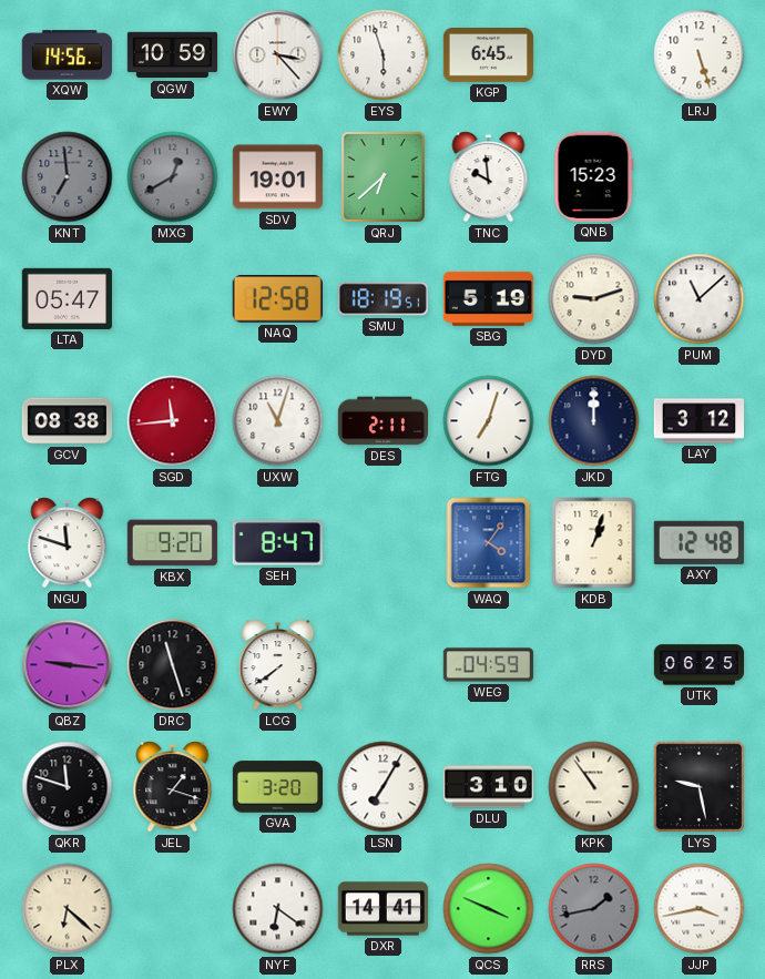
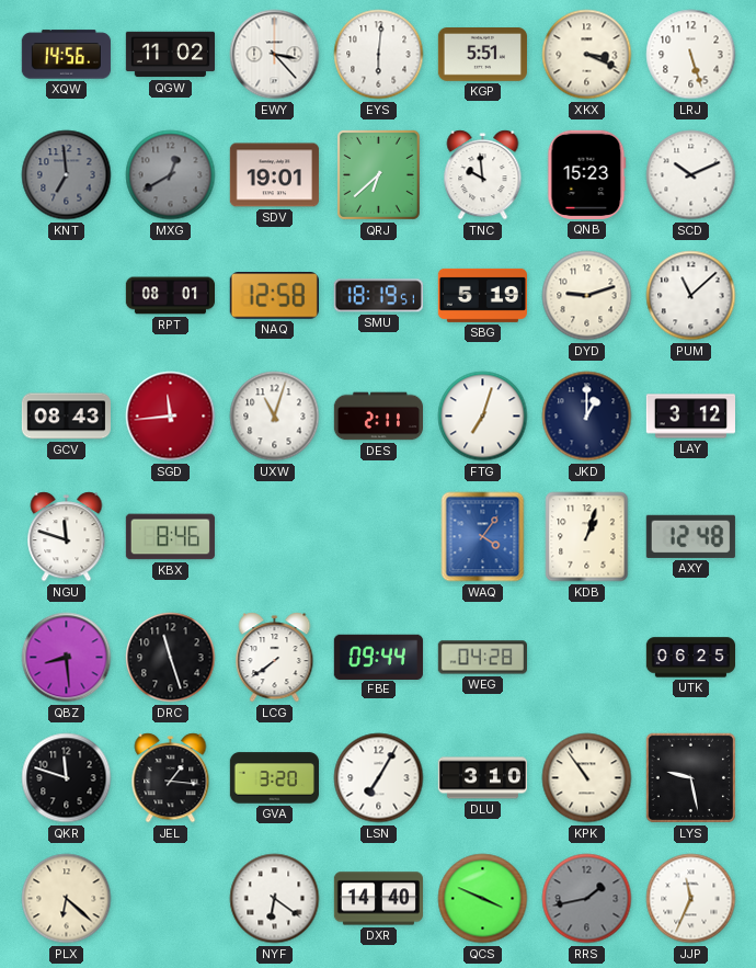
QGW: 10:59 -> 11:02
EYS: 5:57 -> 6:01
KGP: 6:45 -> 5:51
XKX: none -> 3:19
SCD: none -> 10:11
LTA: 05:47 -> none
RPT: none -> 08:01
GCV: 08:38 -> 08:43
JKD: 12:00 -> 1:00
KBX: 9:20 -> 8:46
SEH: 8:47 -> none
QBZ: 9:16 -> 8:29
FBE: none -> 09:44
WEG: 04:59 -> 04:28
JEL: 1:18 -> 1:16
DXR: 14:41 -> 14:40
JJP: 3:43 -> 11:34
